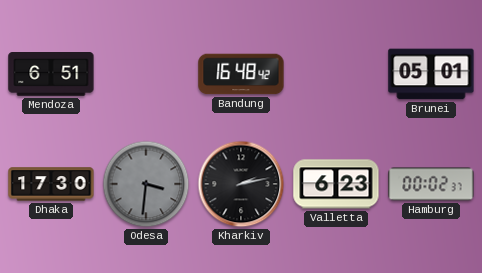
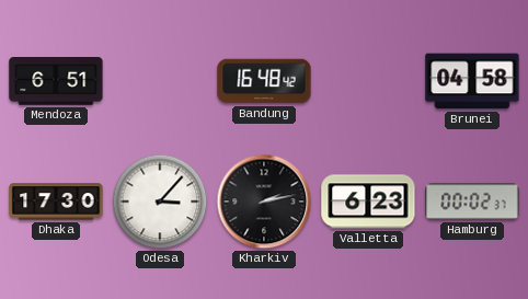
Brunei: 05:01 -> 04:58
Odesa: 3:31 -> 3:07
Odesa dial: grey -> white
